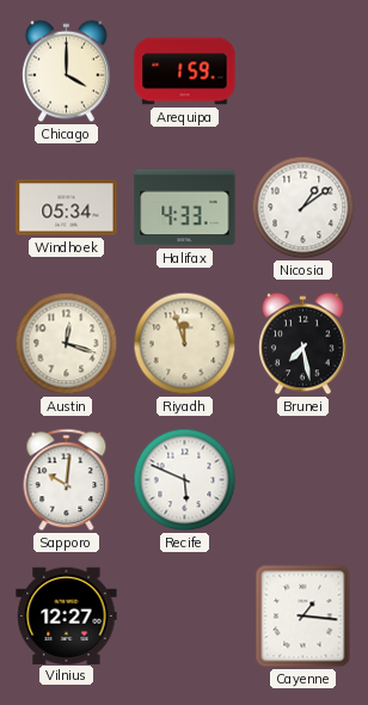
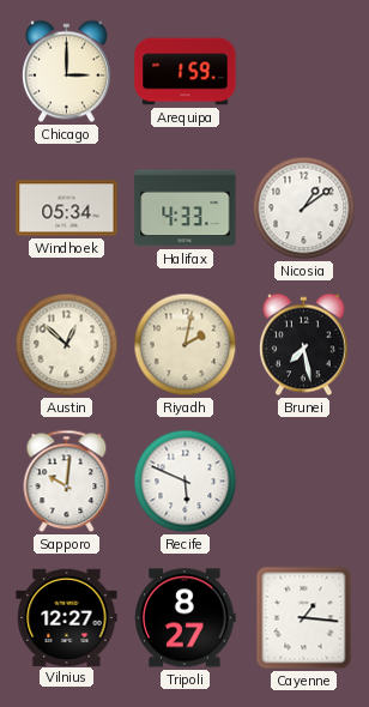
Chicago: 4:00 -> 3:00
Austin: 12:18 -> 12:52
Riyadh: 11:57 -> 2:02
Tripoli: none -> 8:27
